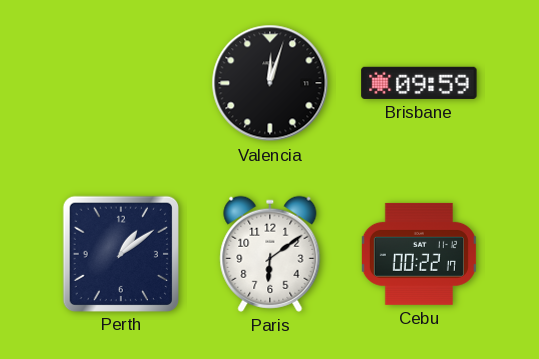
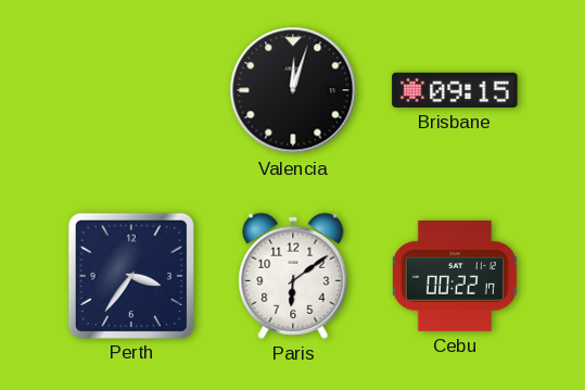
Brisbane: 09:59 -> 09:15
Perth: 1:09 -> 3:36
